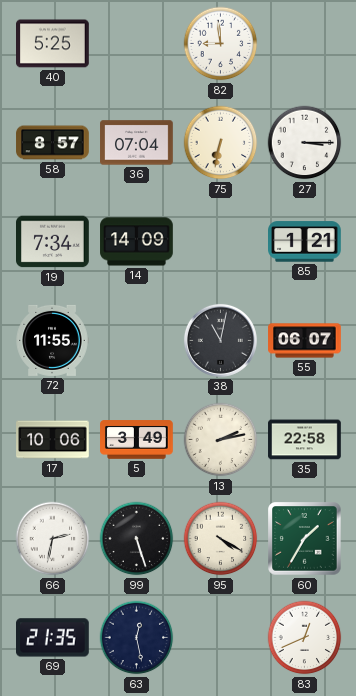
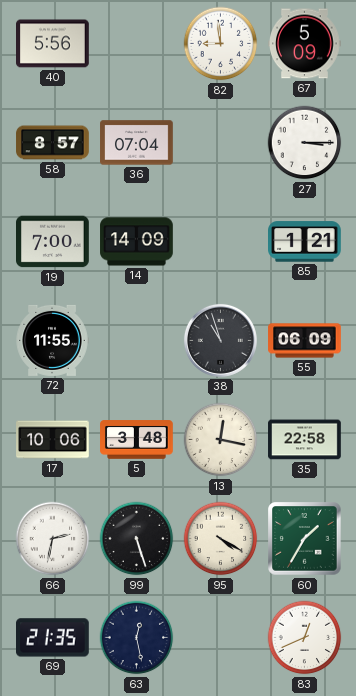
40: 5:25 -> 5:56
67: none -> 5:09
75: 6:32 -> none
19: 7:34 -> 7:00
38: 11:02 -> 10:57
55: 06:07 -> 06:09
5: 3:49 -> 3:48
13: 2:13 -> 12:17
